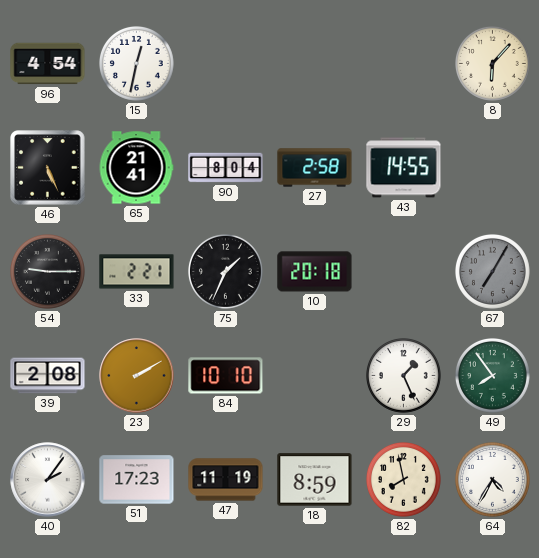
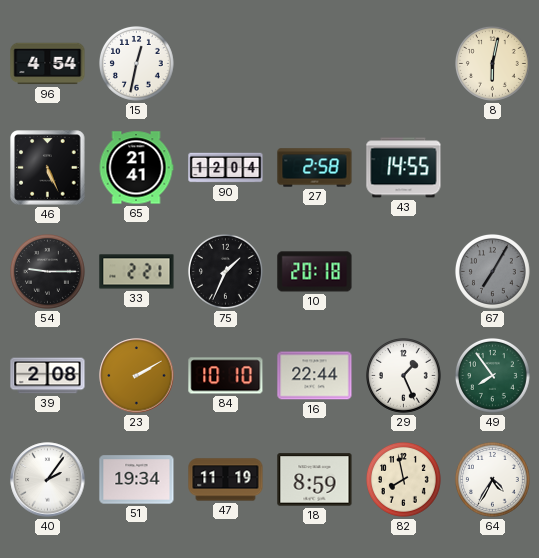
8: 6:07 -> 6:02
90: 8:04 -> 12:04
16: none -> 22:44
51: 17:23 -> 19:34
